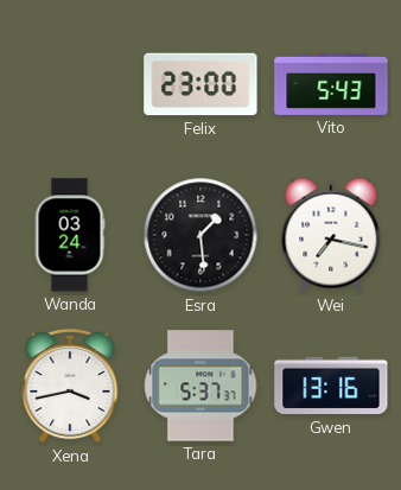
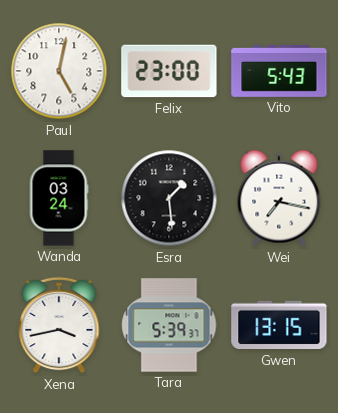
Paul: none -> 5:02
Tara: 5:37 -> 5:39
Gwen: 13:16 -> 13:15
